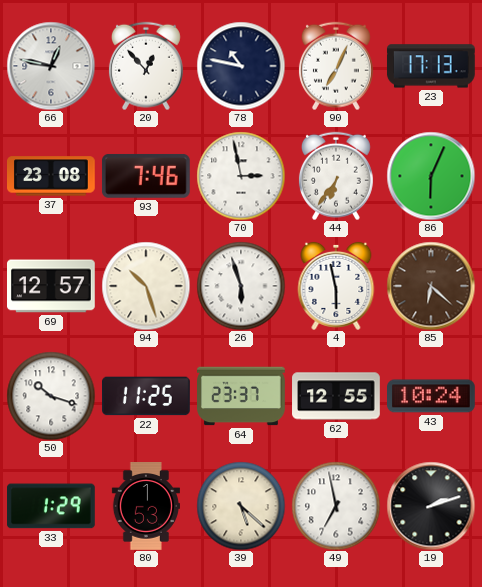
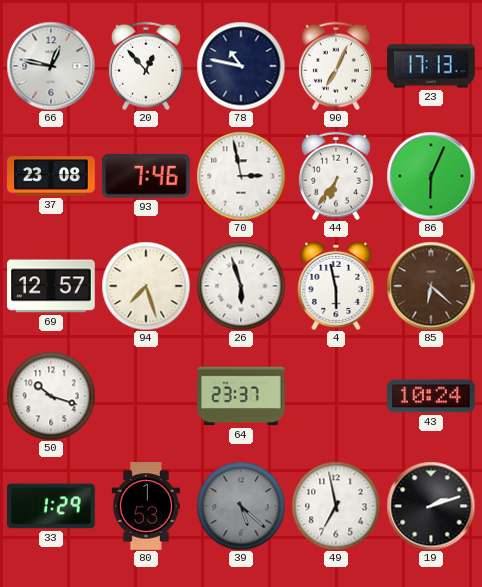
94: 10:27 -> 7:27
22: 11:25 -> none
62: 12:55 -> none
39 dial: cream -> grey
